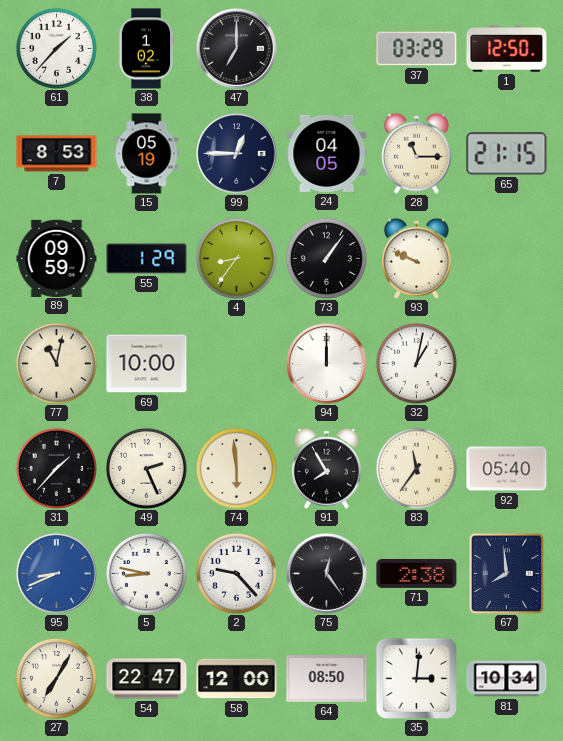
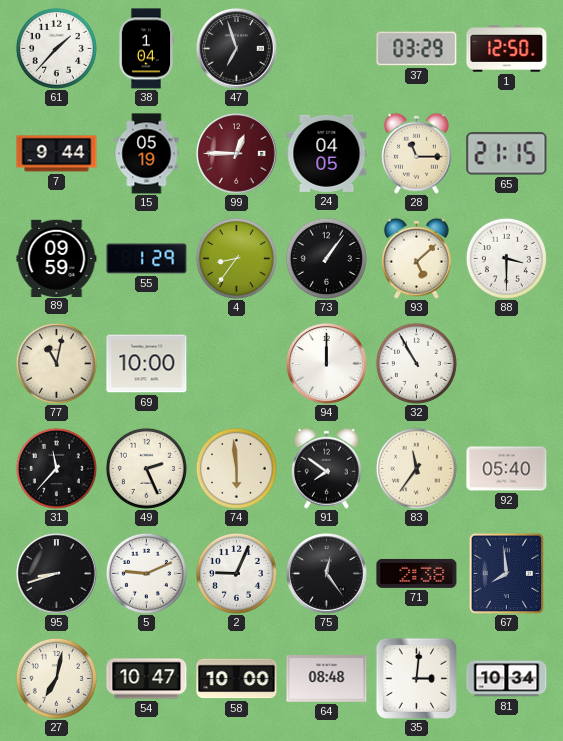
38: 1:02 -> 1:04
47: 7:00 -> 6:57
7: 8:53 -> 9:44
99 dial: navy -> burgundy
93: 9:49 -> 5:08
88: none -> 3:30
32: 1:02 -> 10:55
31: 1:37 -> 11:37
91: 7:55 -> 7:51
95: 8:41 -> 8:42
95 dial: blue -> black
5: 8:47 -> 9:11
2: 9:23 -> 9:04
27: 7:05 -> 7:02
54: 22:47 -> 10:47
58: 12:00 -> 10:00
64: 08:50 -> 08:48
